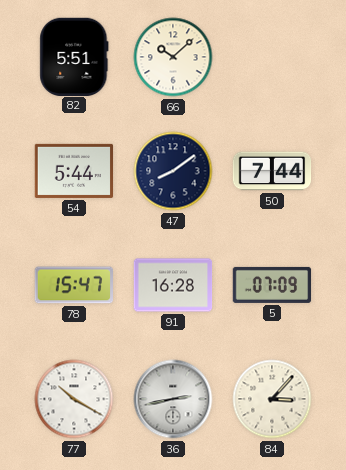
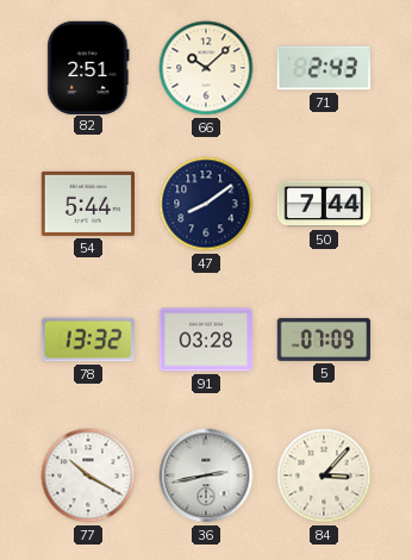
82: 5:51 -> 2:51
71: none -> 2:43
78: 15:47 -> 13:32
91: 16:28 -> 03:28
